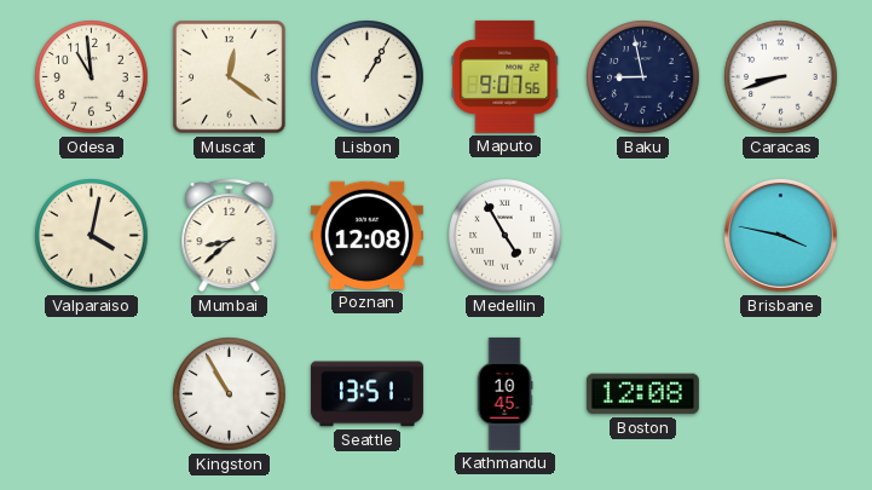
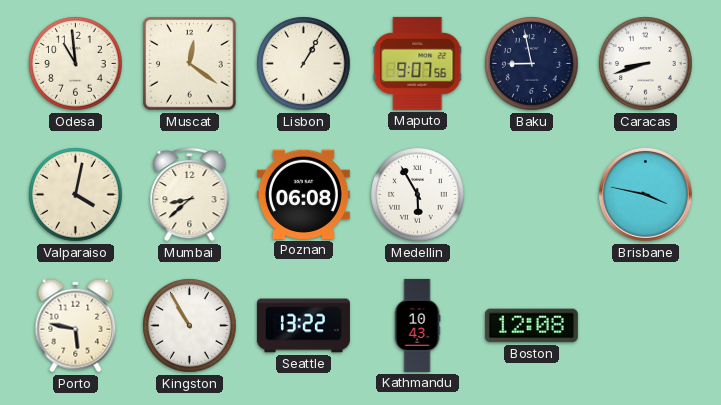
Poznan: 12:08 -> 06:08
Medellin: 4:55 -> 5:55
Porto: none -> 5:47
Seattle: 13:51 -> 13:22
Kathmandu: 10:45 -> 10:43
